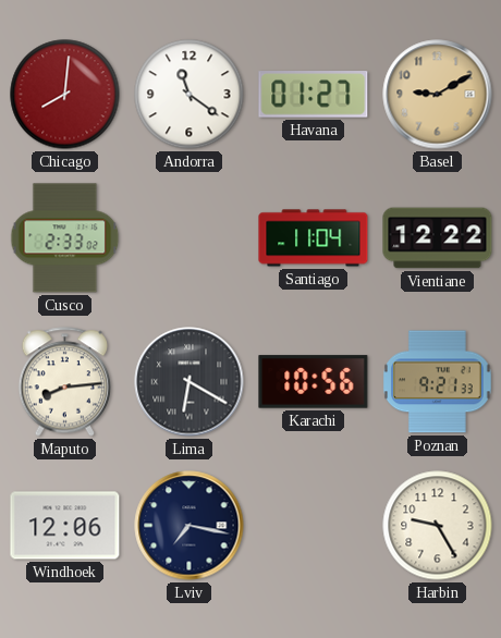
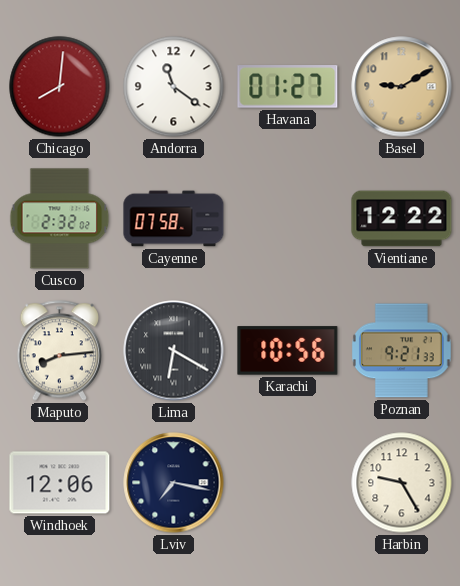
Cusco: 2:33 -> 2:32
Cayenne: none -> 07:58
Santiago: 11:04 -> none
